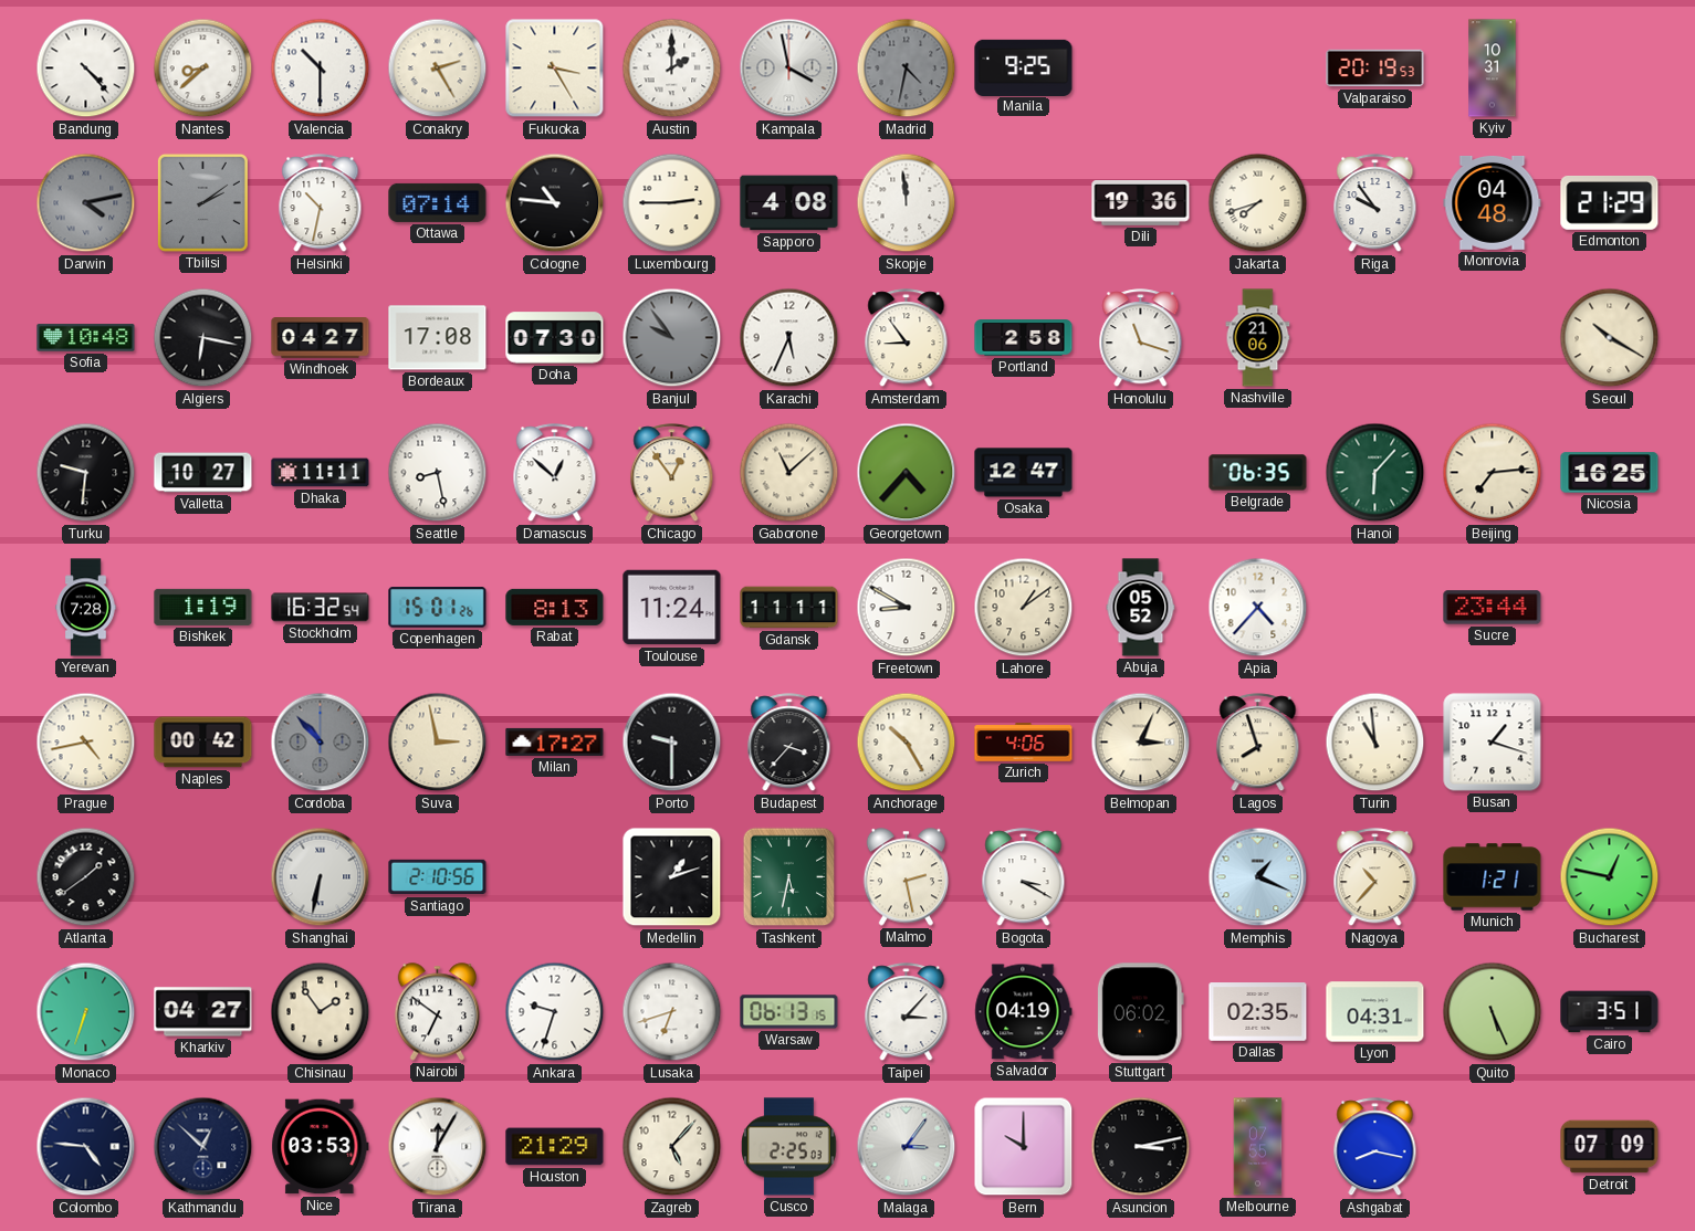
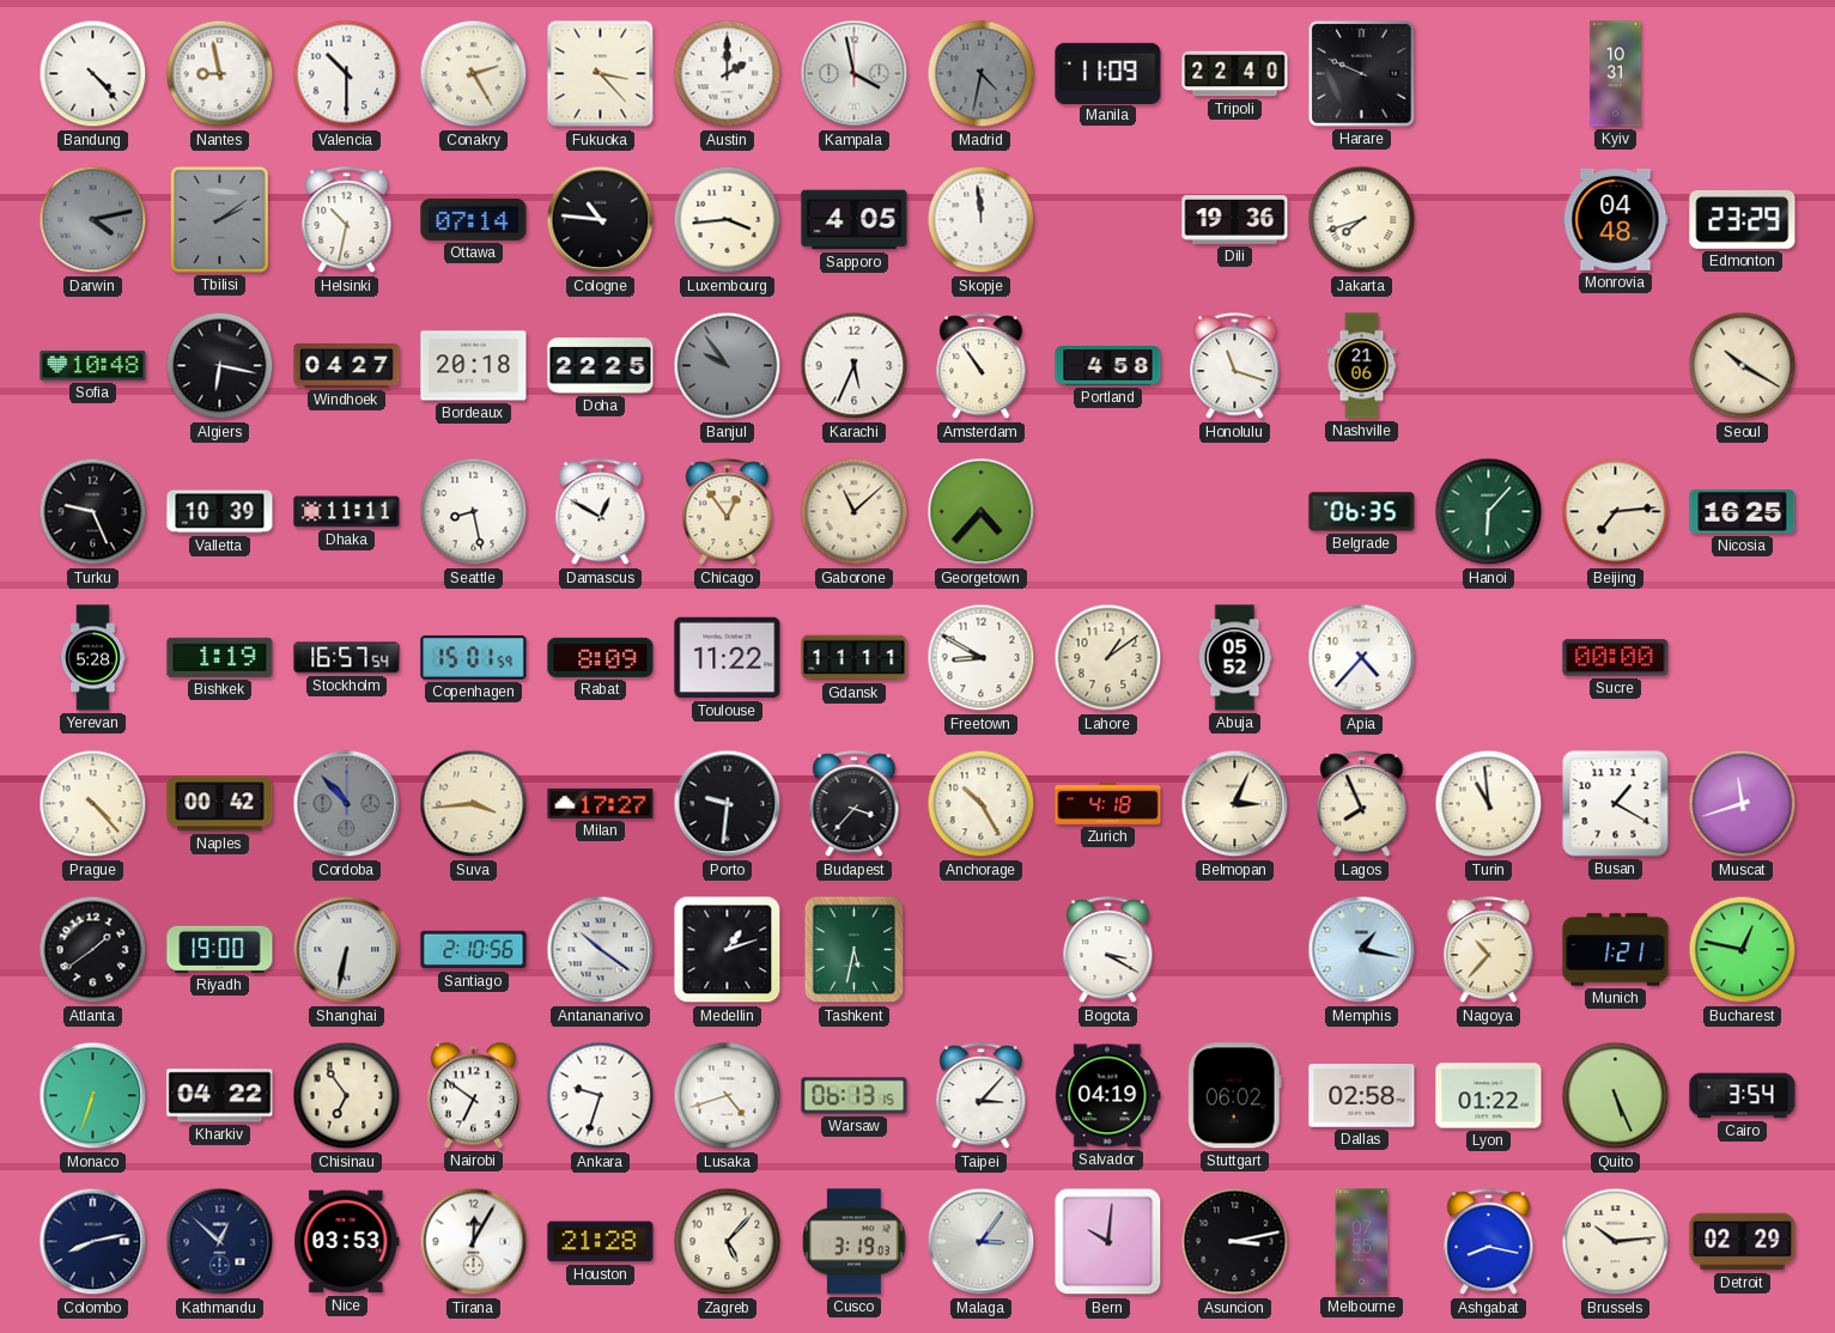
Nantes: 8:38 -> 8:58
Fukuoka: 3:25 -> 3:23
Manila: 9:25 -> 11:09
Tripoli: none -> 22:40
Harare: none -> 9:49
Valparaiso: 20:19 -> none
Luxembourg: 2:45 -> 3:44
Sapporo: 4:08 -> 4:05
Riga: 9:54 -> none
Edmonton: 21:29 -> 23:29
Bordeaux: 17:08 -> 20:18
Doha: 07:30 -> 22:25
Amsterdam: 8:54 -> 10:54
Portland: 2:58 -> 4:58
Turku: 9:31 -> 9:26
Valletta: 10:27 -> 10:39
Damascus: 12:52 -> 12:50
Osaka: 12:47 -> none
Yerevan: 7:28 -> 5:28
Stockholm: 16:32 -> 16:57
Copenhagen: 15:01:26 -> 15:01:59
Rabat: 8:13 -> 8:09
Toulouse: 11:24 -> 11:22
Sucre: 23:44 -> 00:00
Prague: 4:43 -> 4:23
Suva: 2:58 -> 3:44
Porto: 9:30 -> 9:31
Zurich: 4:06 -> 4:18
Lagos: 7:57 -> 7:56
Busan: 1:18 -> 1:20
Muscat: none -> 11:42
Riyadh: none -> 19:00
Antananarivo: none -> 10:21
Malmo: 2:28 -> none
Memphis: 1:19 -> 1:17
Kharkiv: 04:27 -> 04:22
Chisinau: 1:54 -> 6:54
Lusaka: 6:42 -> 4:42
Dallas: 02:35 -> 02:58
Lyon: 04:31 -> 01:22
Cairo: 3:51 -> 3:54
Colombo: 4:46 -> 8:13
Houston: 21:29 -> 21:28
Cusco: 2:25 -> 3:19
Bern: 10:00 -> 10:01
Brussels: none -> 10:14
Detroit: 07:09 -> 02:29
